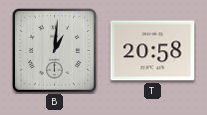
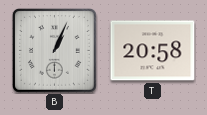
B: 1:01 -> 1:04
